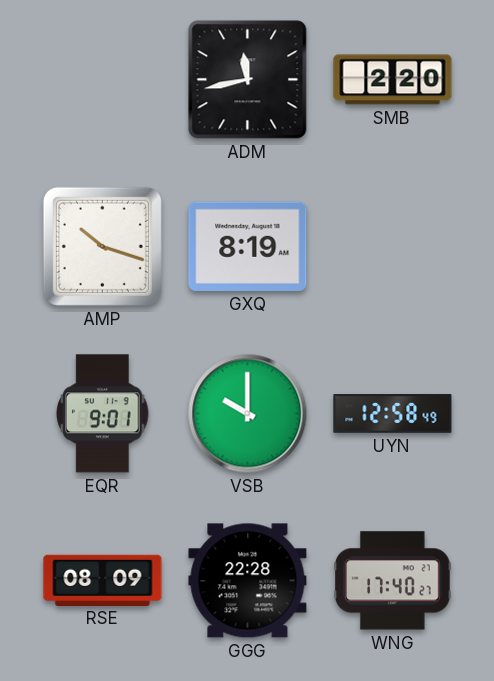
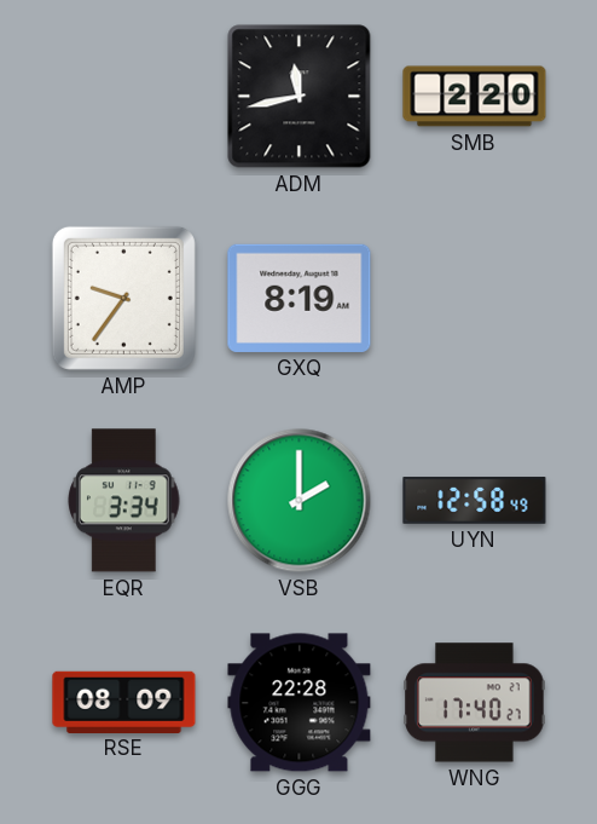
AMP: 10:18 -> 9:36
EQR: 9:01 -> 3:34
VSB: 10:00 -> 2:00
